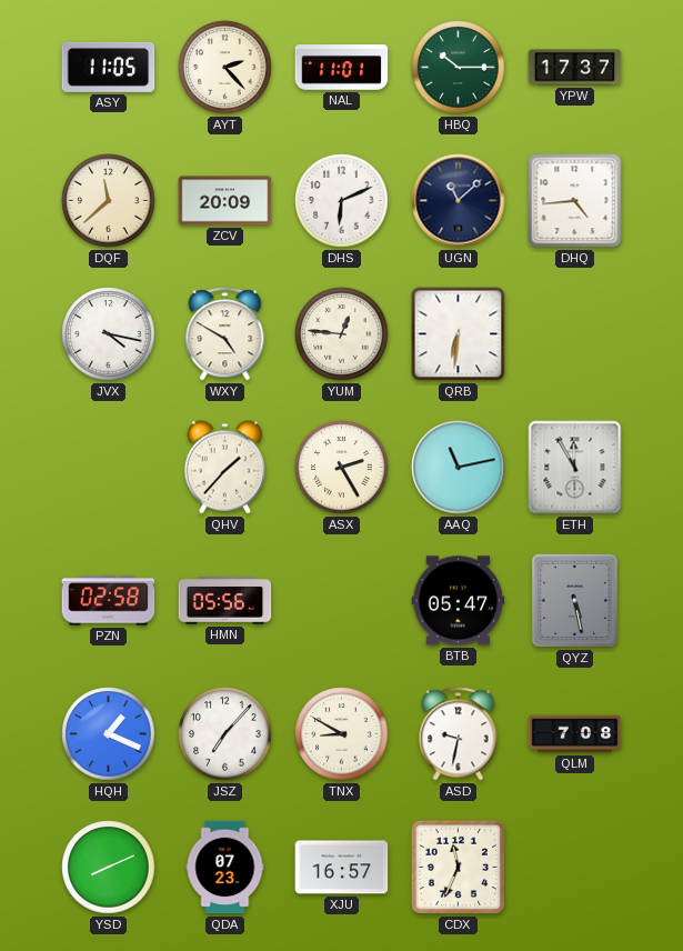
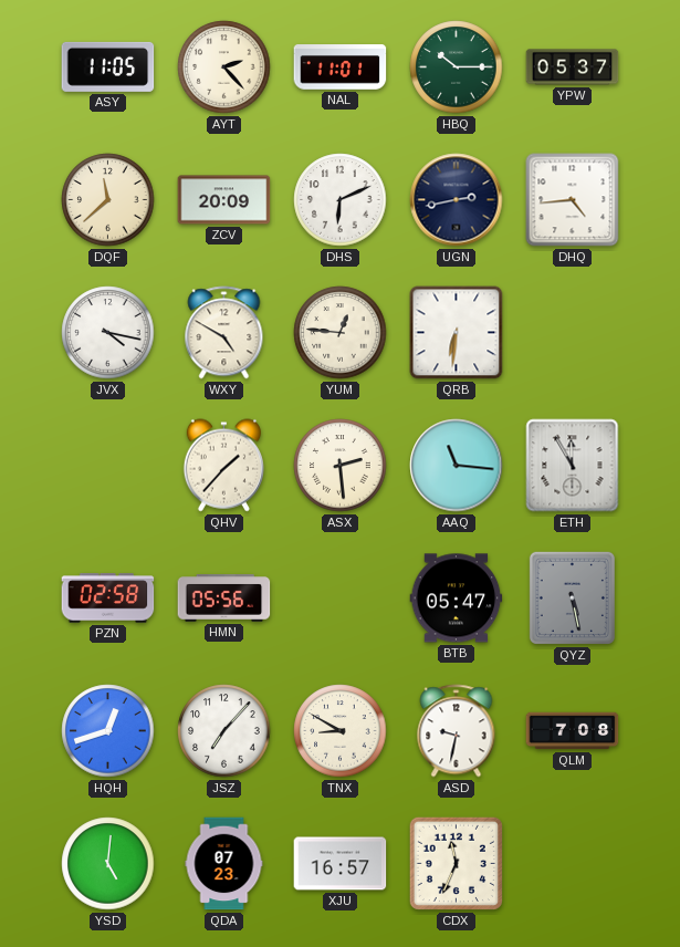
YPW: 17:37 -> 05:37
UGN: 11:08 -> 2:43
ASX: 2:25 -> 2:29
AAQ: 11:13 -> 11:16
HQH: 1:19 -> 12:42
YSD: 8:11 -> 5:01
